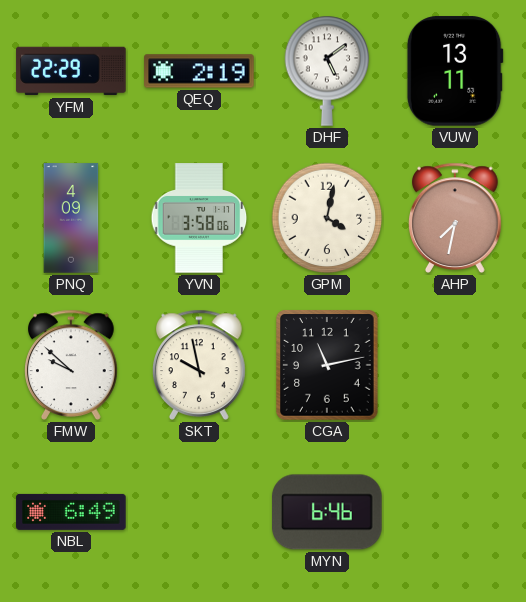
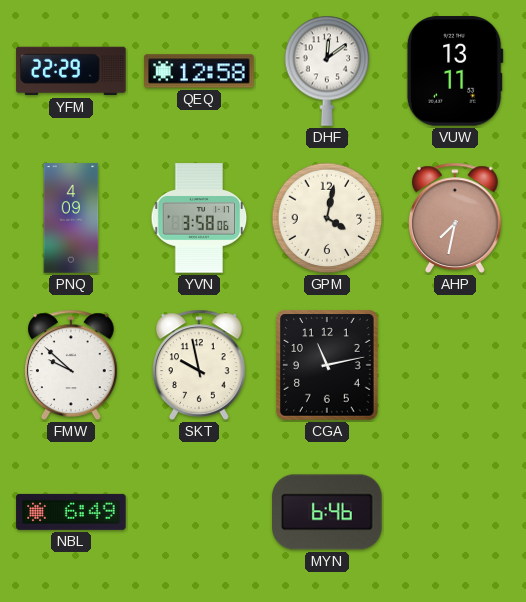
QEQ: 2:19 -> 12:58
DHF: 5:09 -> 12:09
